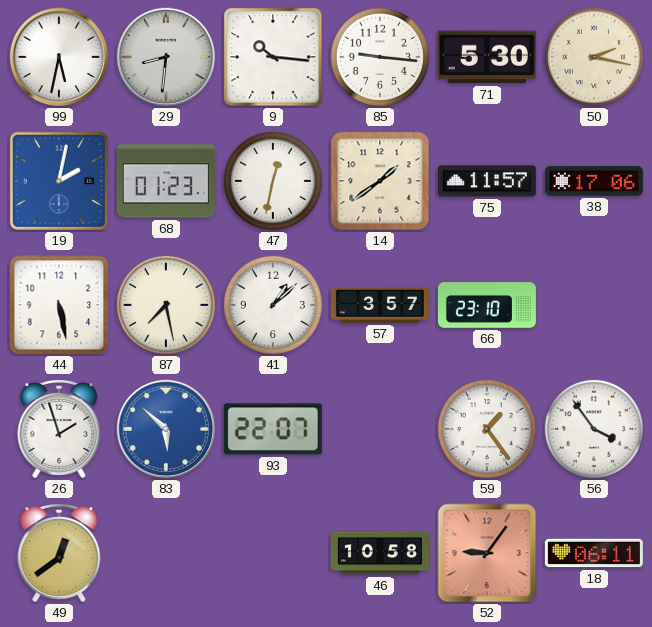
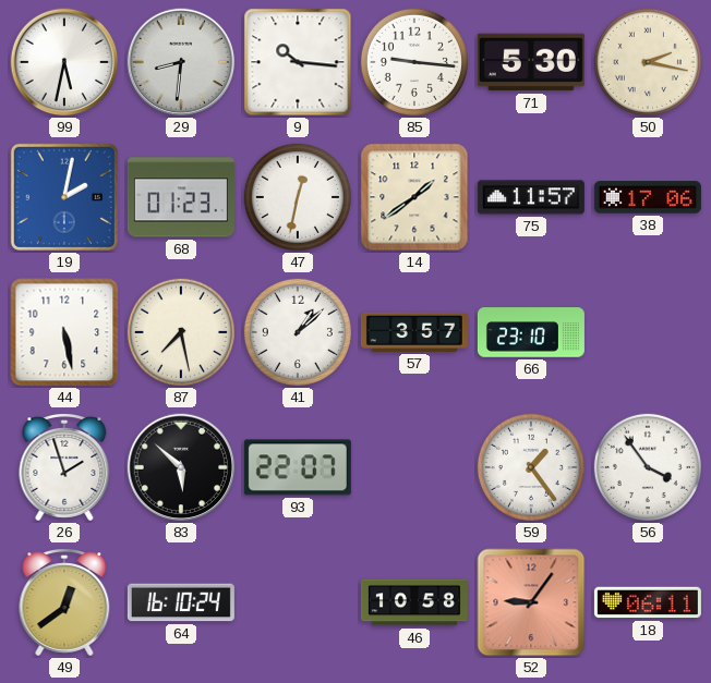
83 dial: blue -> black
64: none -> 16:10
